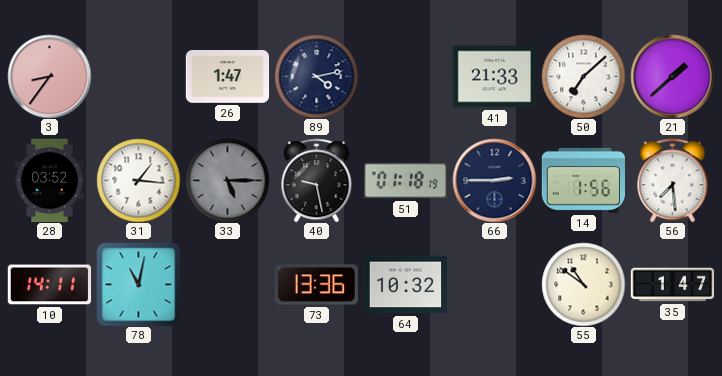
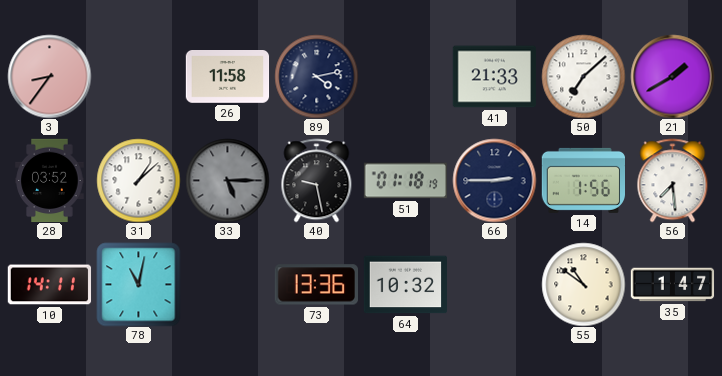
26: 1:47 -> 11:58
21: 1:38 -> 1:40
31: 1:16 -> 1:08
